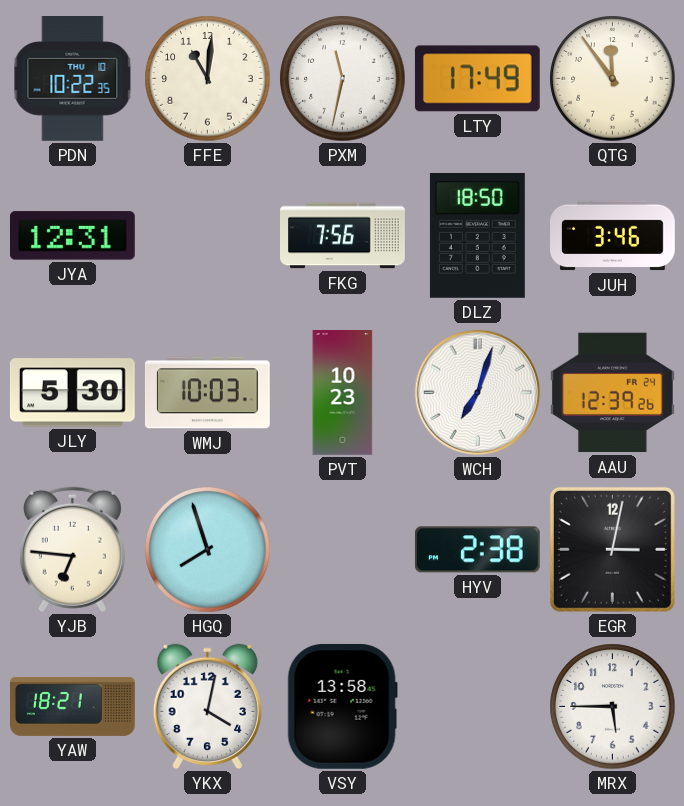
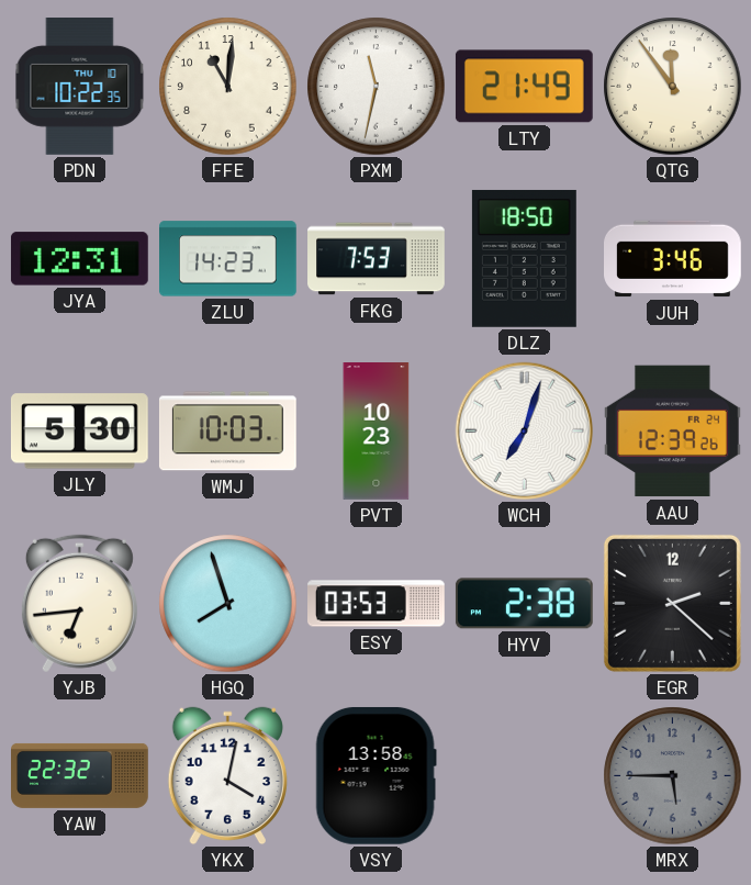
LTY: 17:49 -> 21:49
ZLU: none -> 14:23
FKG: 7:56 -> 7:53
YJB: 6:46 -> 6:44
ESY: none -> 03:53
EGR: 3:02 -> 2:22
YAW: 18:21 -> 22:32
MRX dial: white -> grey
